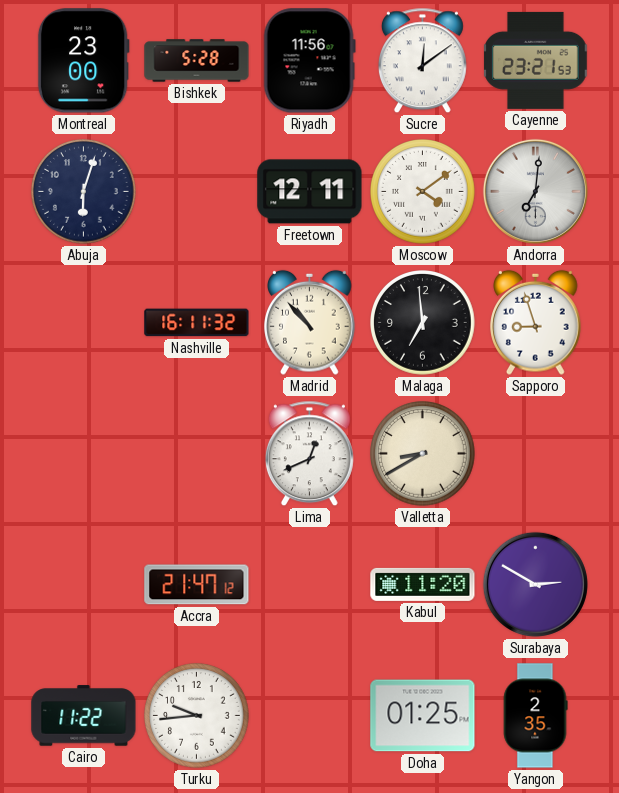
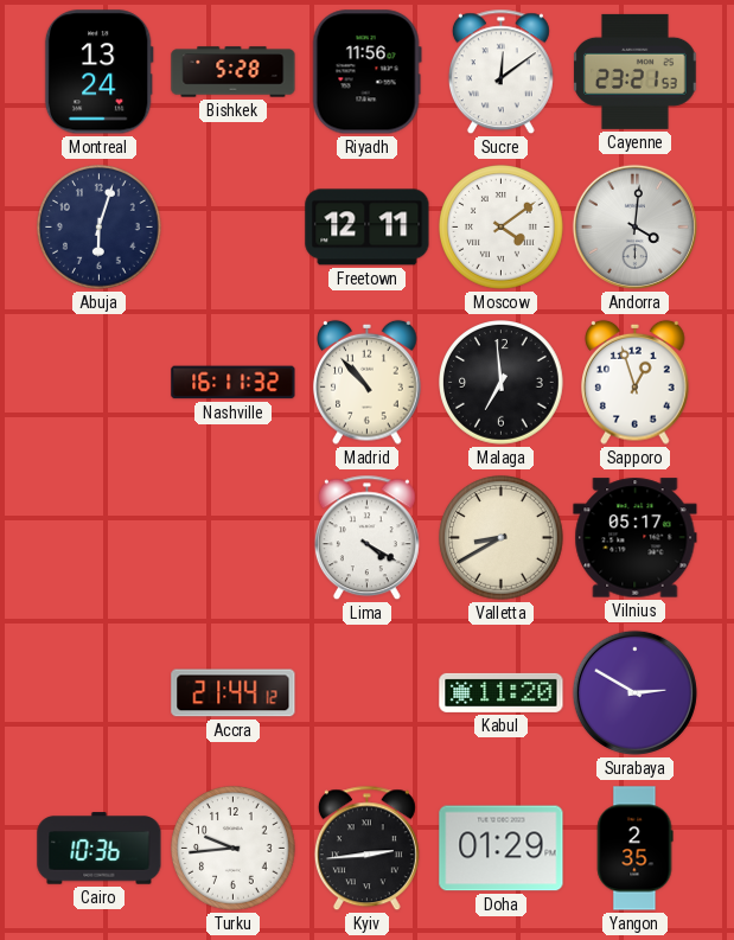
Montreal: 23:00 -> 13:24
Andorra: 7:01 -> 4:01
Sapporo: 8:57 -> 12:57
Lima: 12:41 -> 4:20
Vilnius: none -> 05:17
Accra: 21:47 -> 21:44
Cairo: 11:22 -> 10:36
Kyiv: none -> 2:44
Doha: 01:25 -> 01:29
